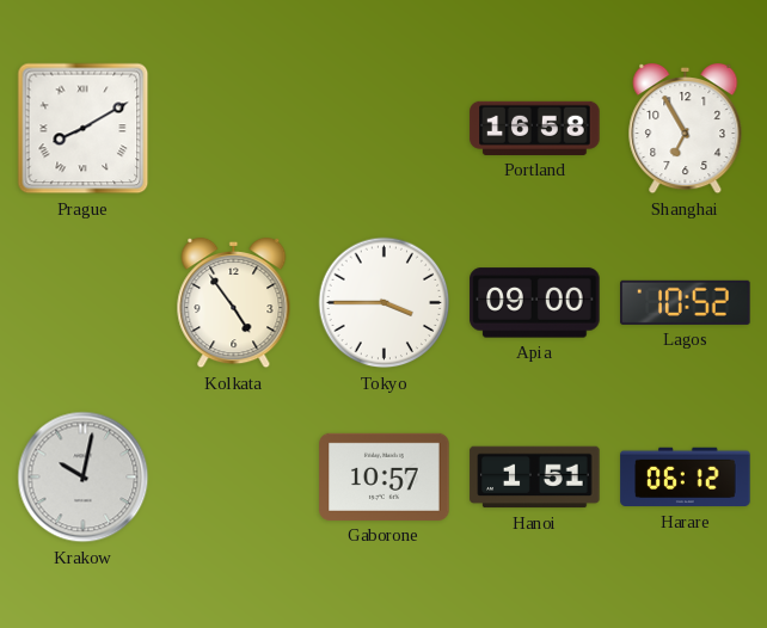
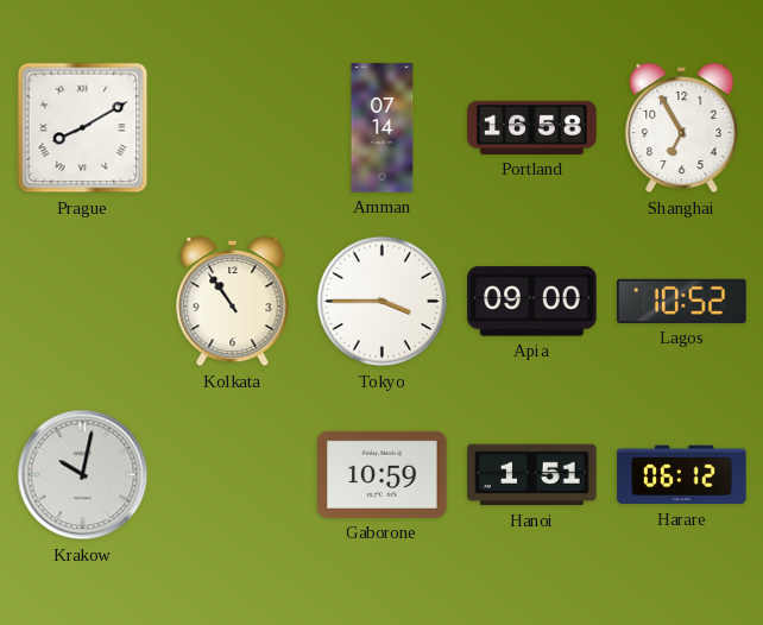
Amman: none -> 07:14
Kolkata: 4:54 -> 10:54
Gaborone: 10:57 -> 10:59
